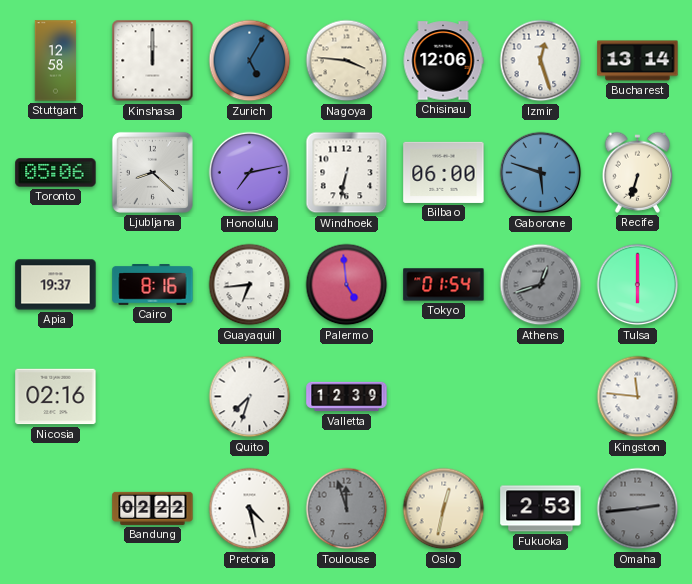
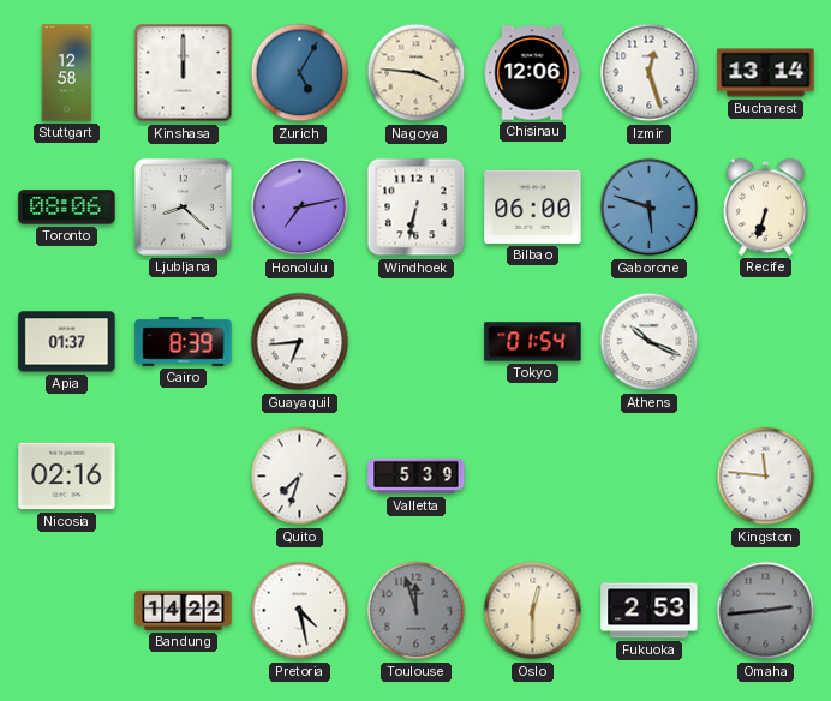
Toronto: 05:06 -> 08:06
Apia: 19:37 -> 01:37
Cairo: 8:16 -> 8:39
Palermo: 4:59 -> none
Athens: 12:42 -> 10:19
Athens dial: grey -> white
Tulsa: 6:00 -> none
Valletta: 12:39 -> 5:39
Bandung: 02:22 -> 14:22
Oslo: 12:32 -> 12:30
